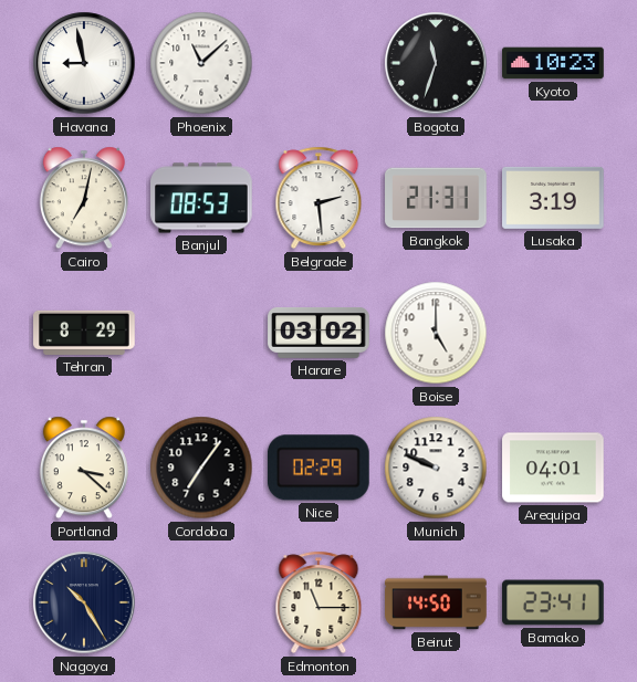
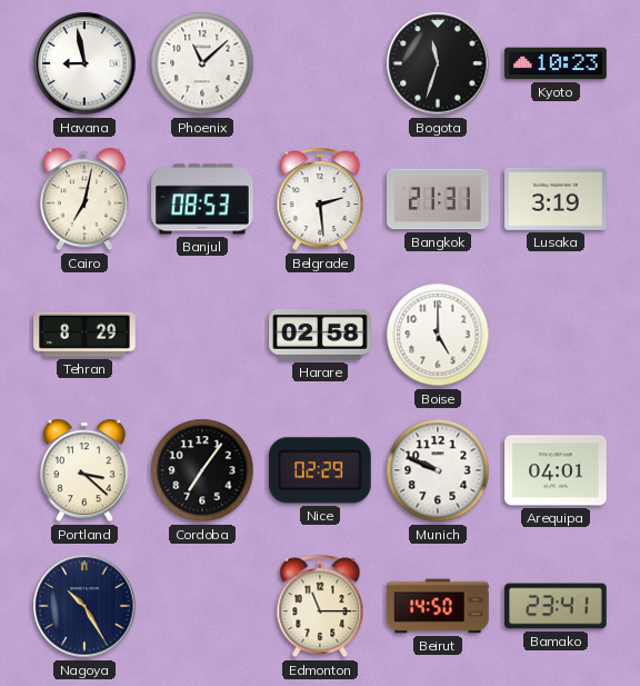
Harare: 03:02 -> 02:58
